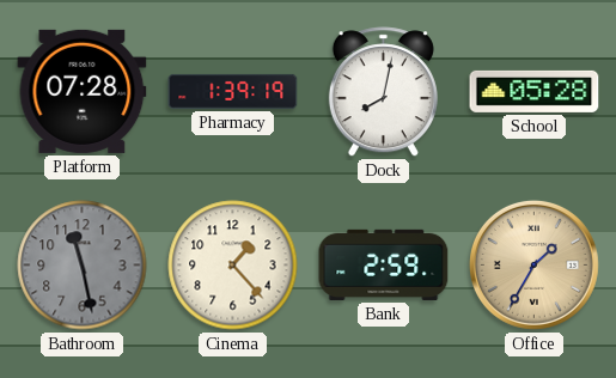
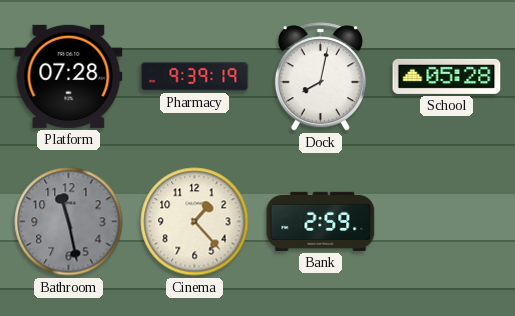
Pharmacy: 1:39 -> 9:39
Office: 1:35 -> none
